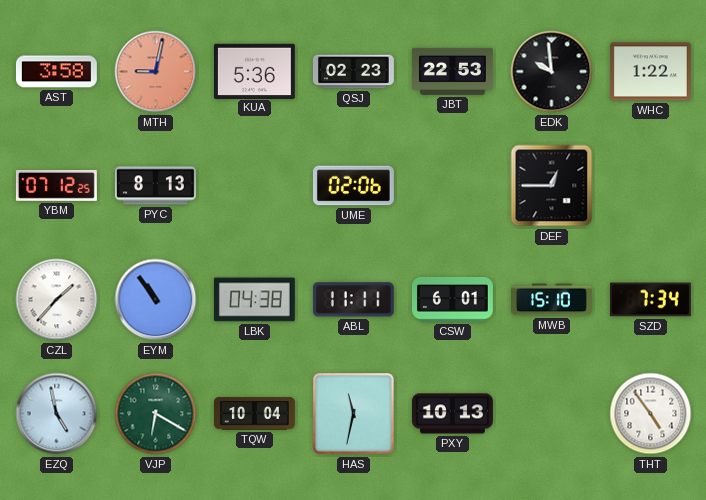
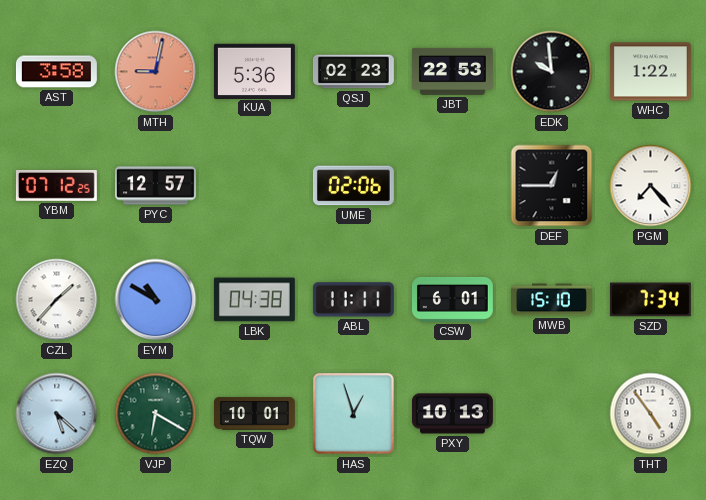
PYC: 8:13 -> 12:57
PGM: none -> 7:23
EYM: 10:54 -> 10:50
EZQ: 4:58 -> 5:22
TQW: 10:04 -> 10:01
HAS: 11:32 -> 12:57
